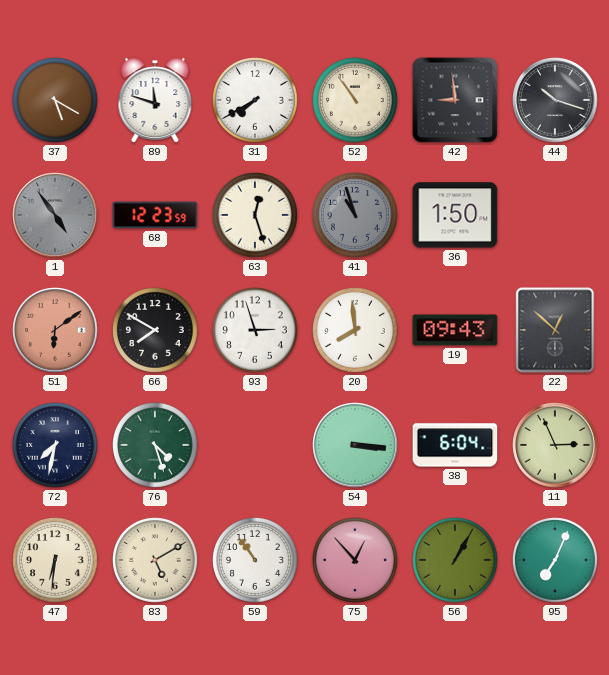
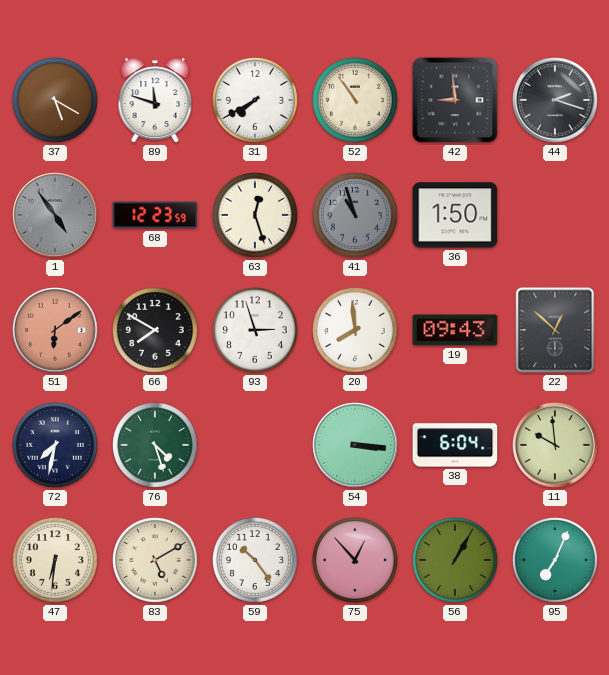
44: 10:18 -> 2:18
11: 2:56 -> 9:59
59: 10:54 -> 10:24
